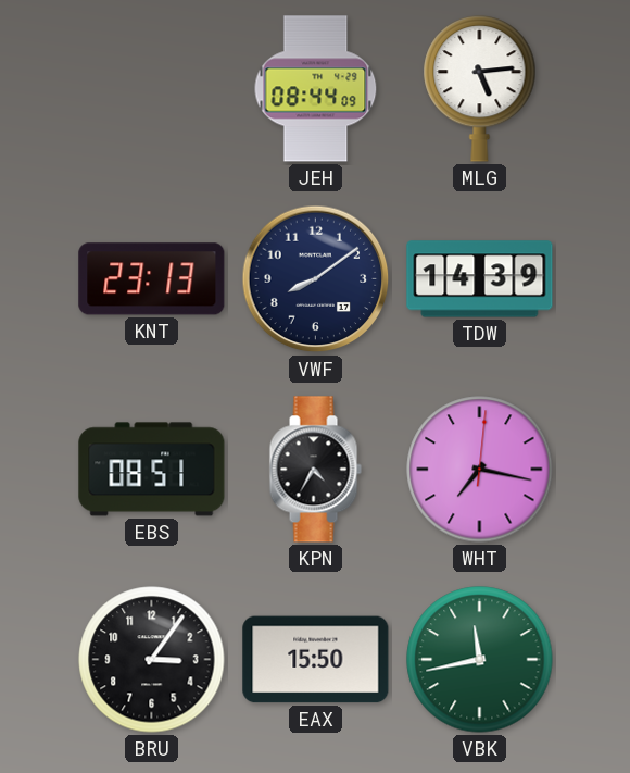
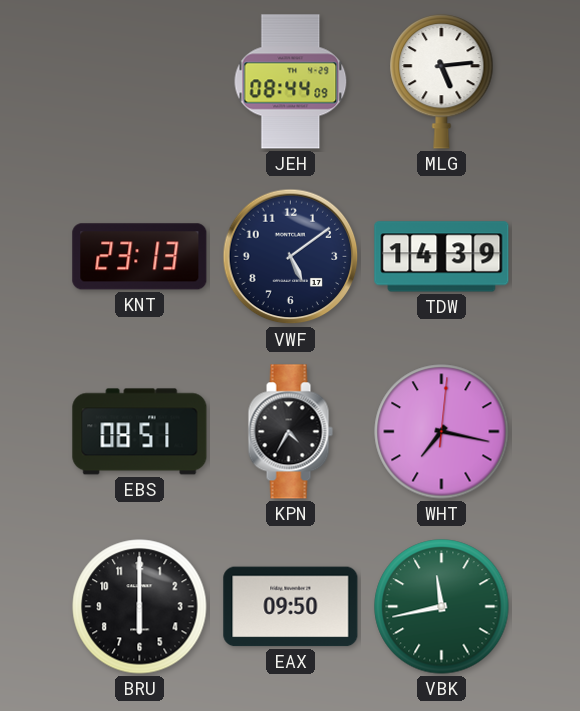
VWF: 8:09 -> 5:09
BRU: 3:06 -> 6:00
EAX: 15:50 -> 09:50
